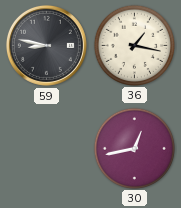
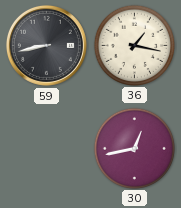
59: 8:47 -> 8:43
